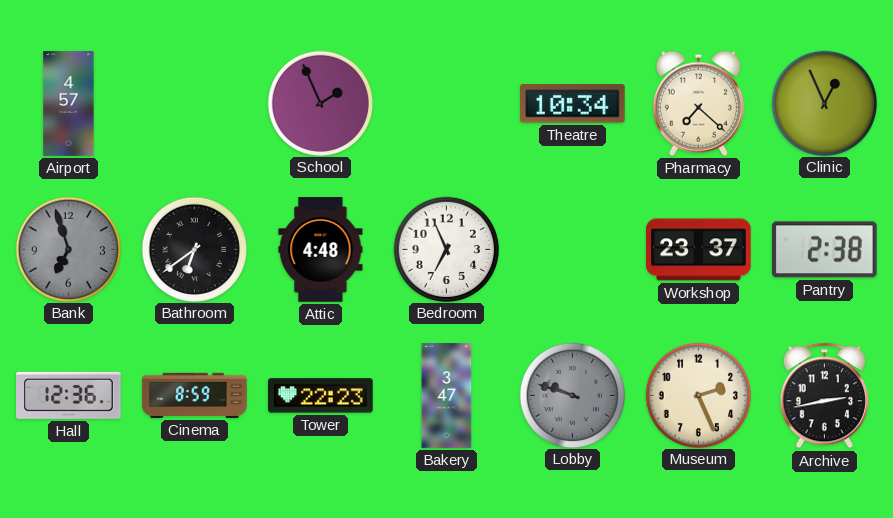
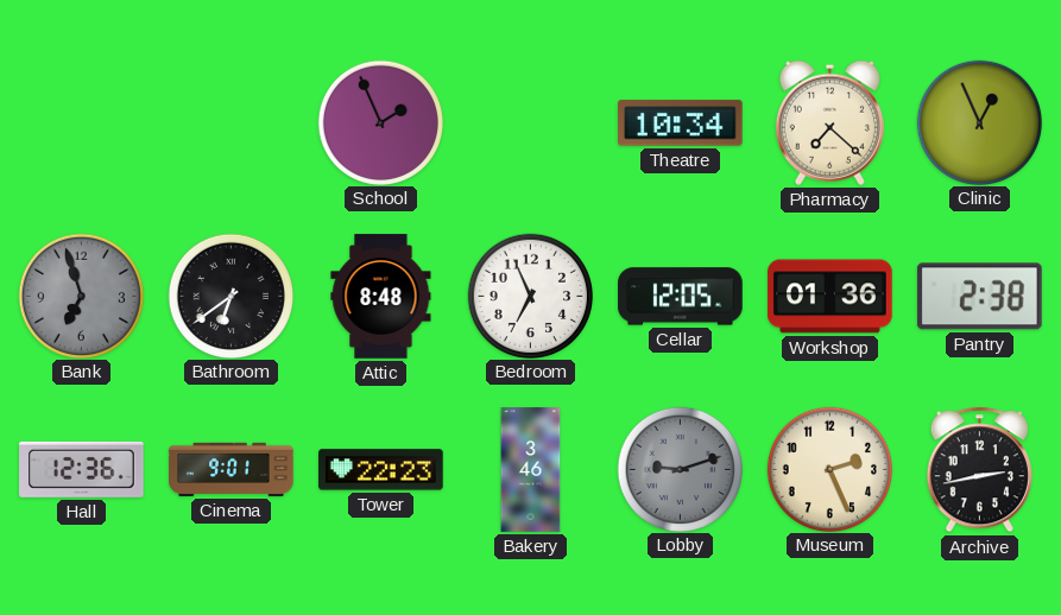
Airport: 4:57 -> none
Attic: 4:48 -> 8:48
Cellar: none -> 12:05
Workshop: 23:37 -> 01:36
Cinema: 8:59 -> 9:01
Bakery: 3:47 -> 3:46
Lobby: 9:48 -> 9:12
